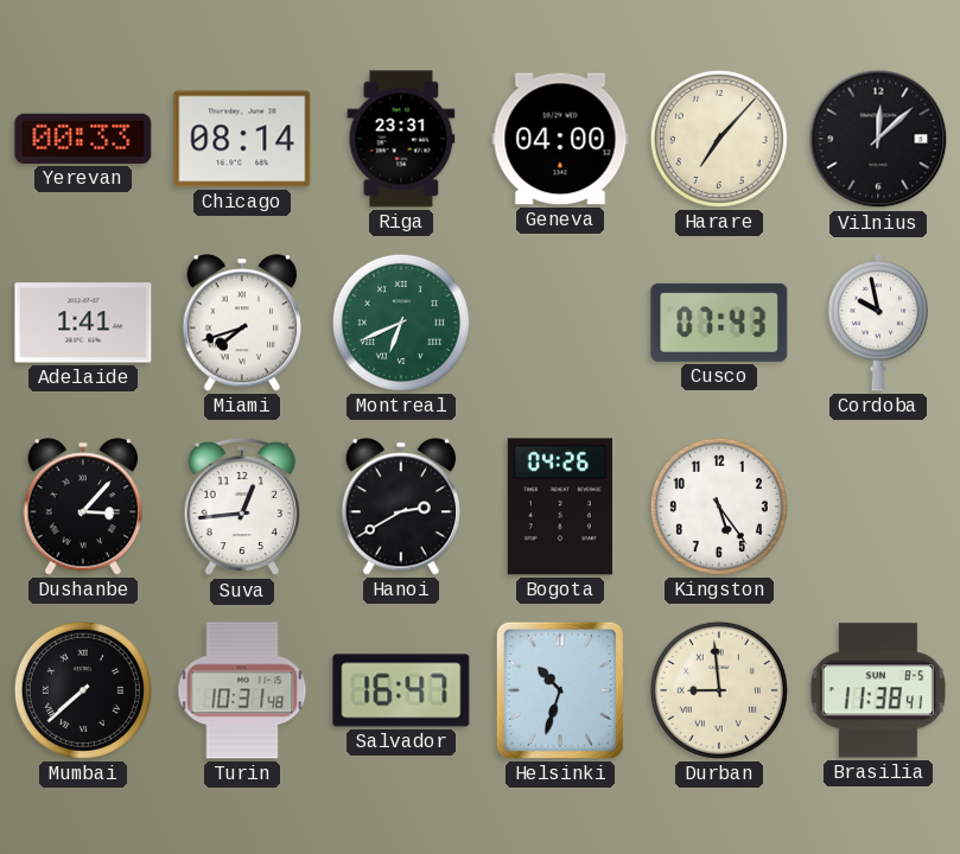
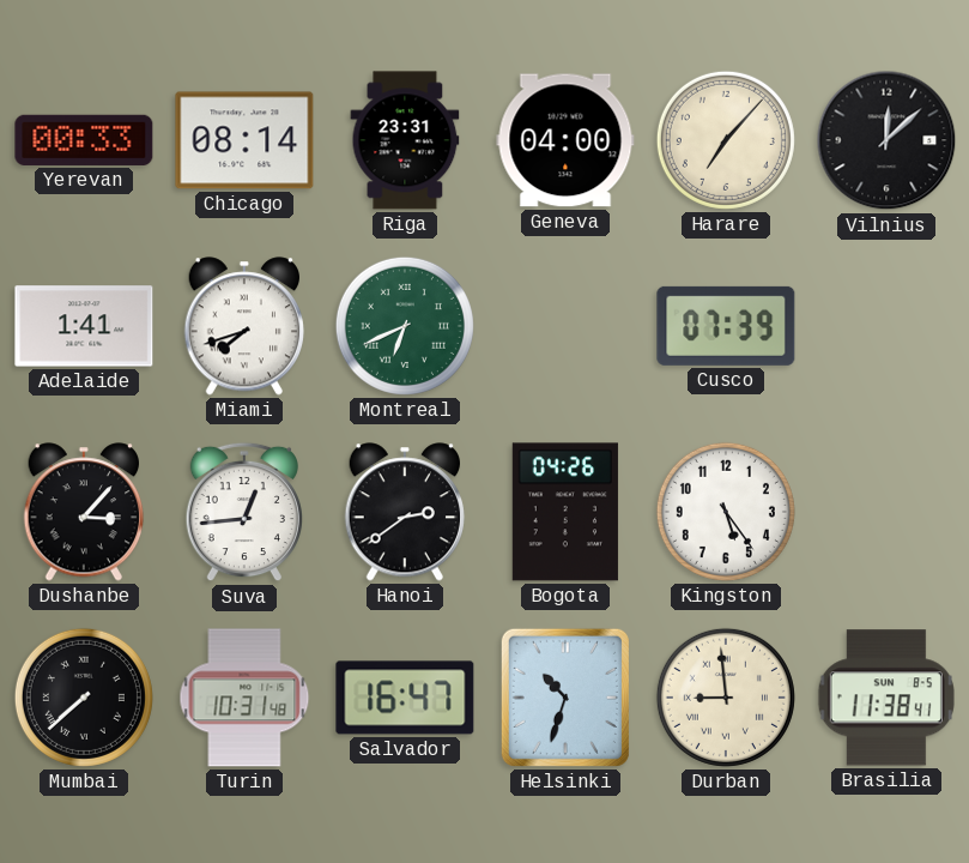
Cusco: 07:43 -> 07:39
Cordoba: 9:58 -> none
Hanoi: 2:40 -> 2:39
